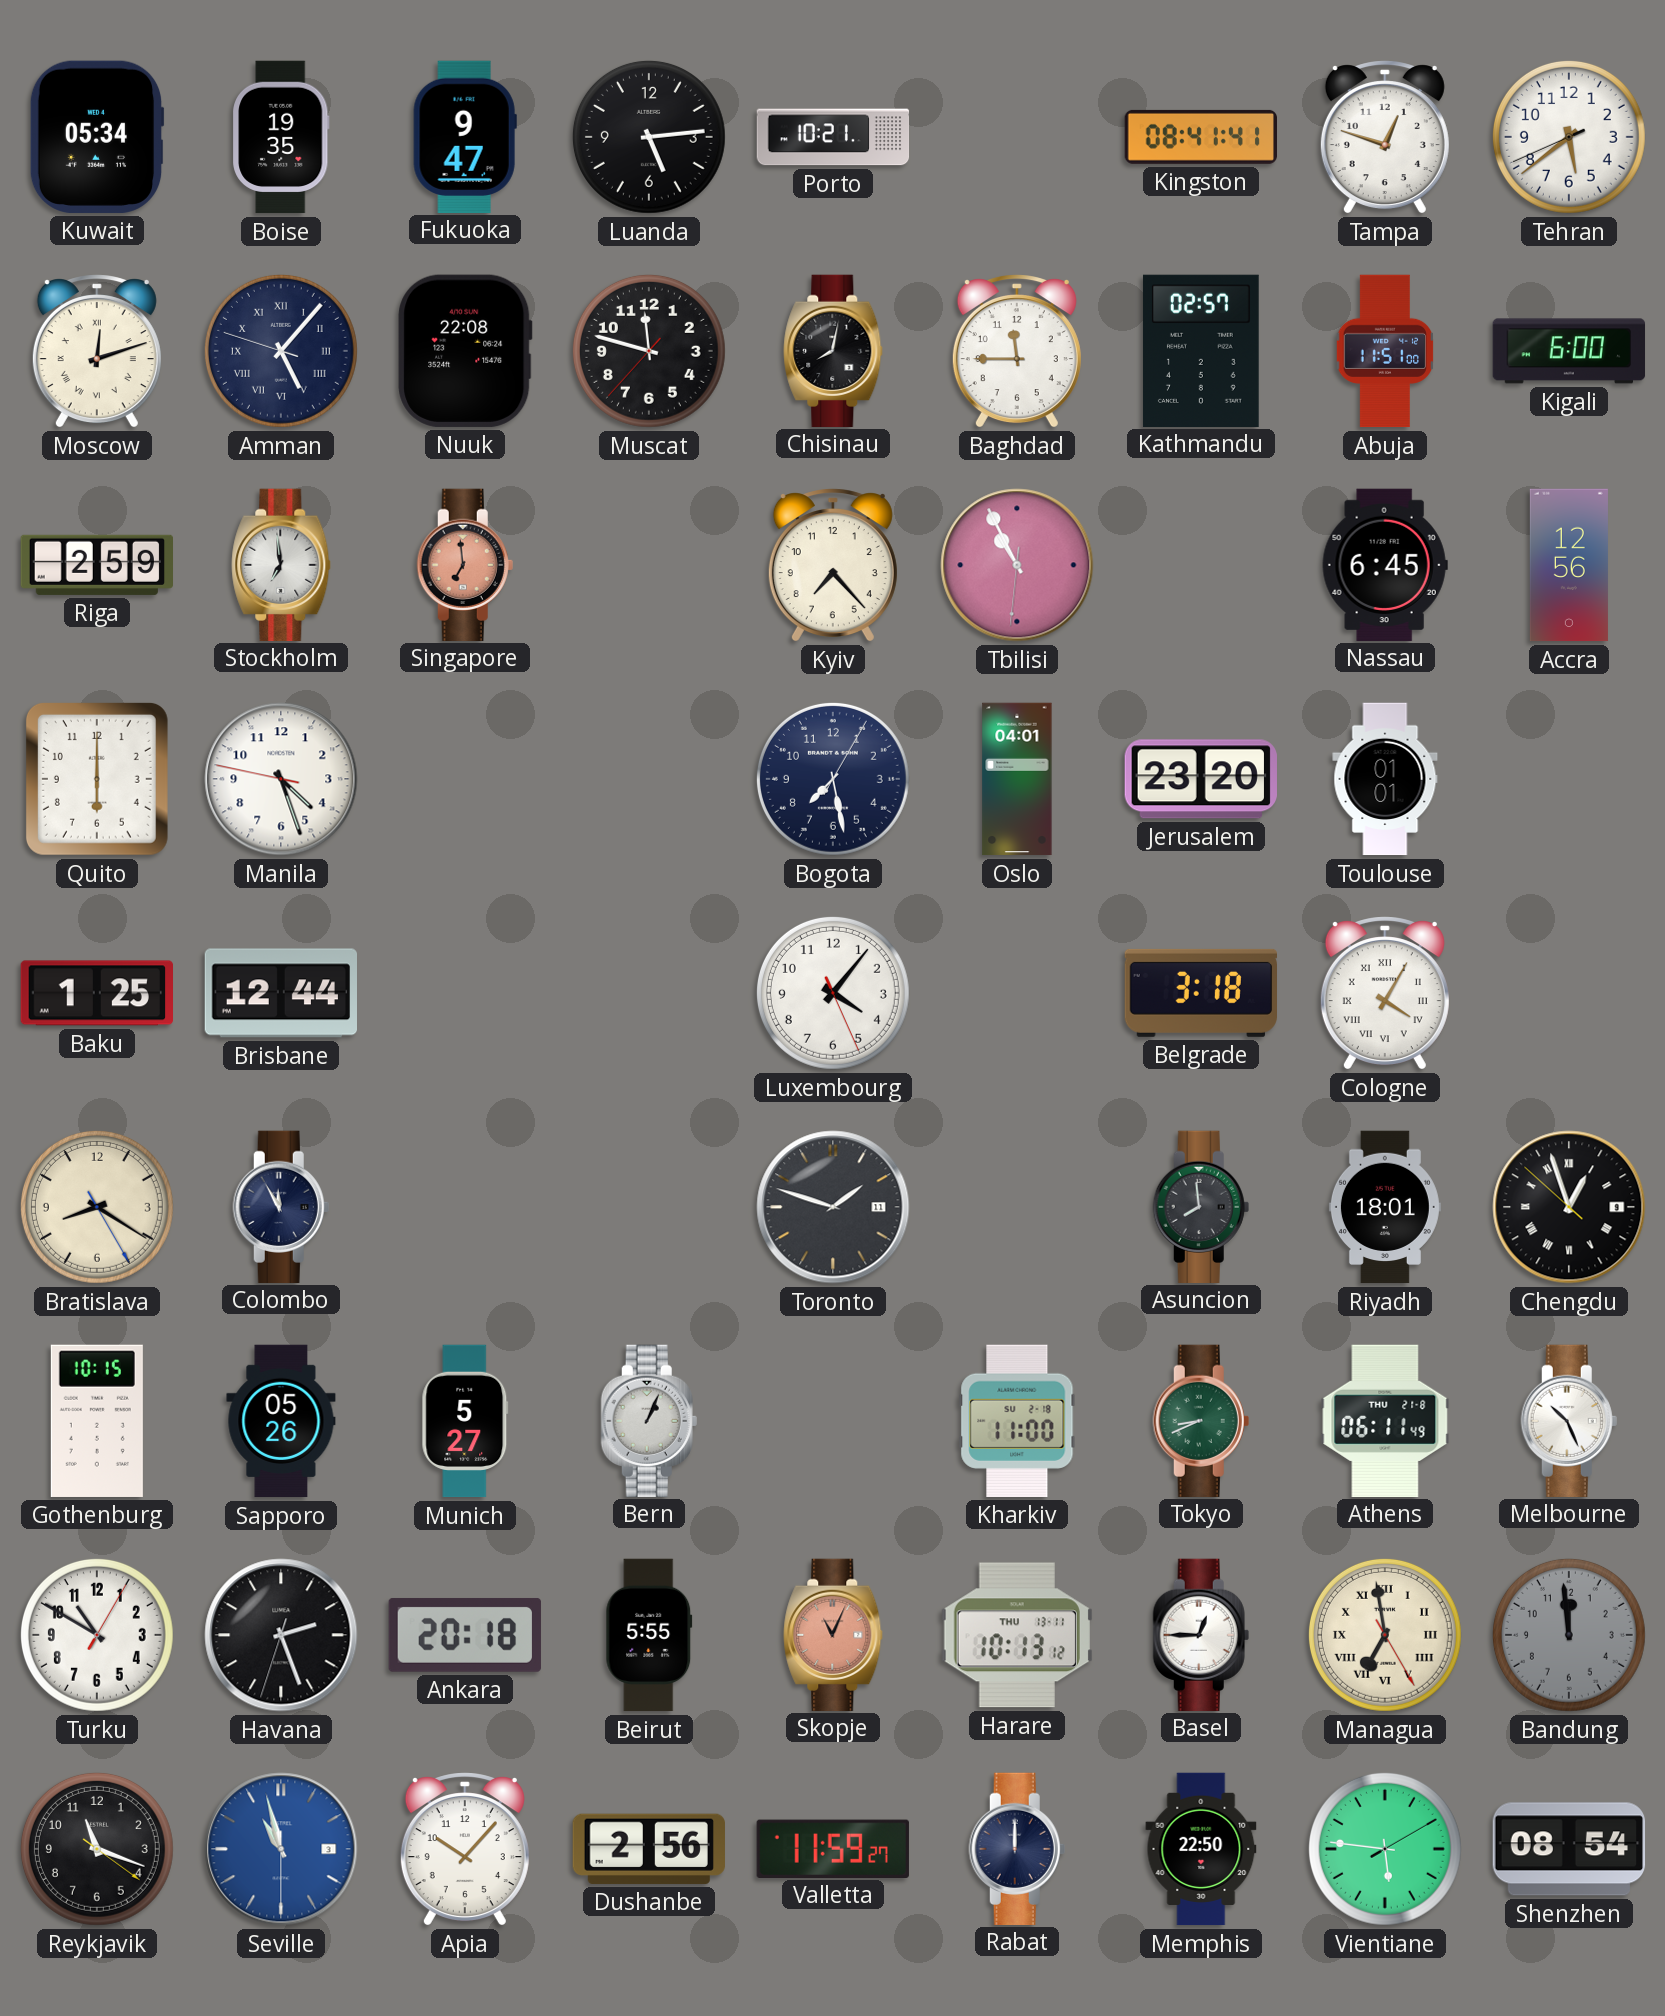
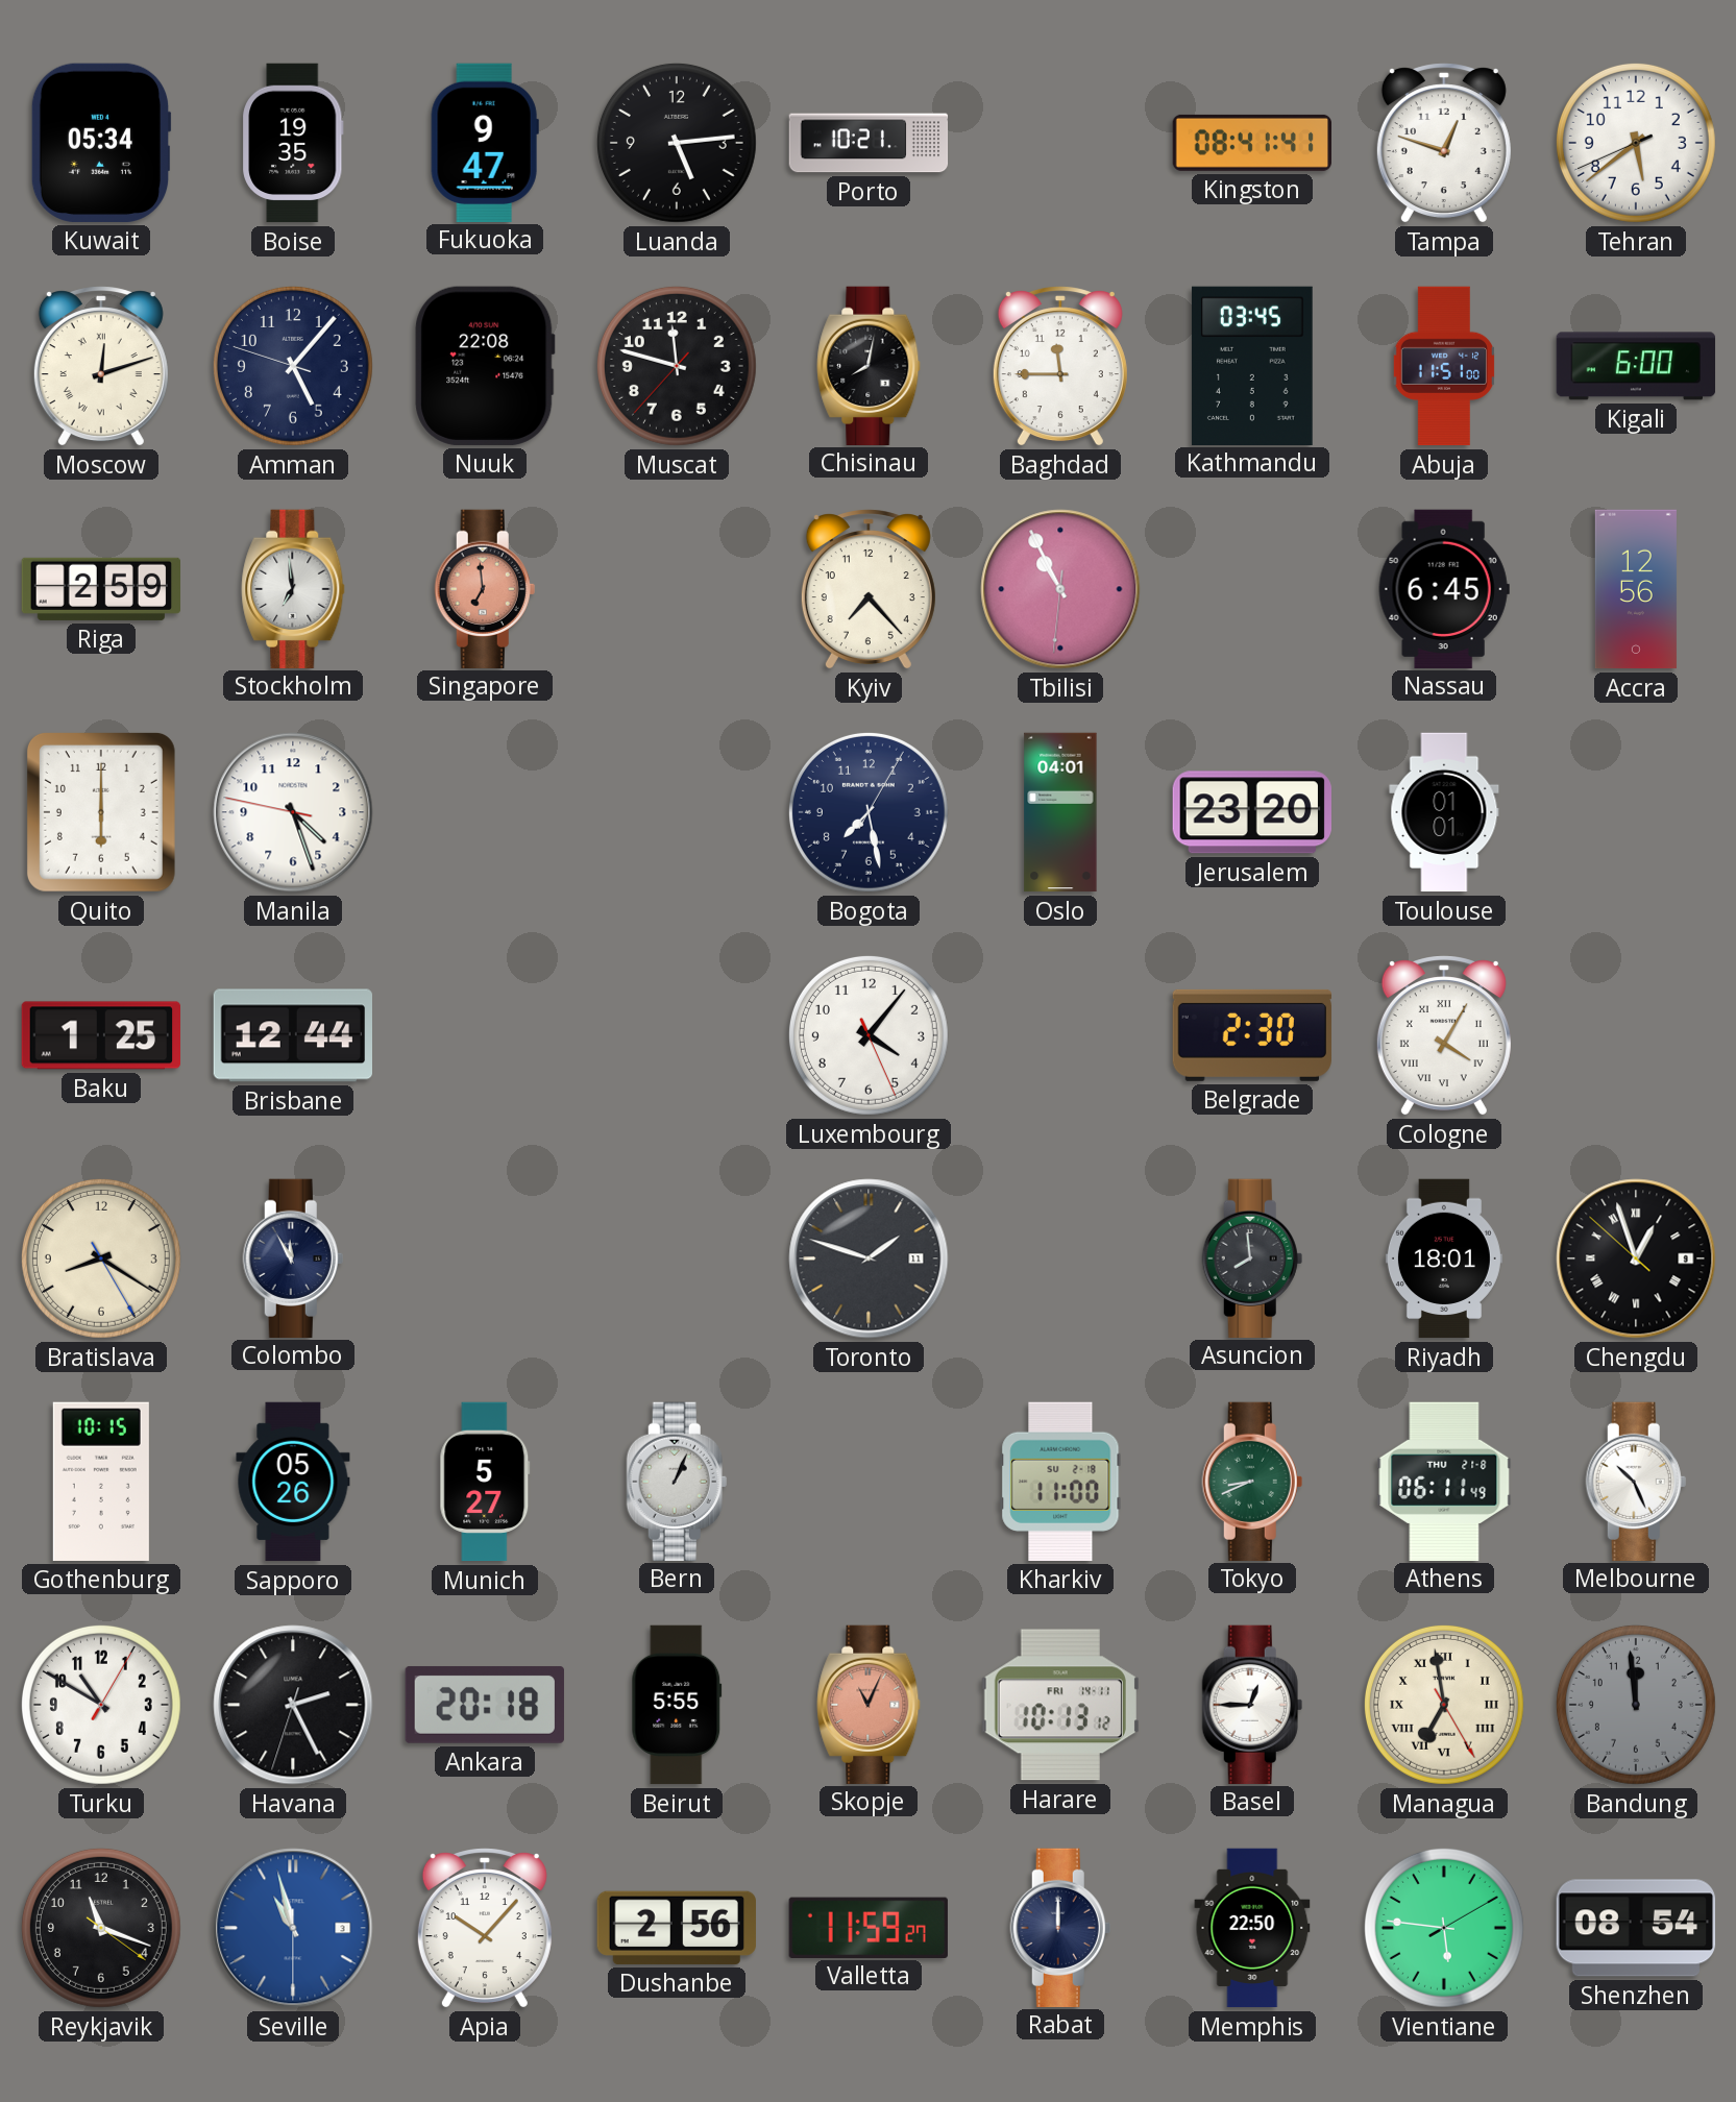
Amman numerals: Roman -> Arabic
Kathmandu: 02:57 -> 03:45
Belgrade: 3:18 -> 2:30
Havana: 2:26 -> 2:25
Harare date: THU 13-11 -> FRI 14-11
